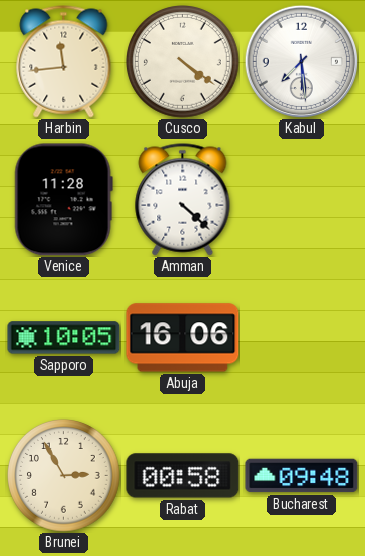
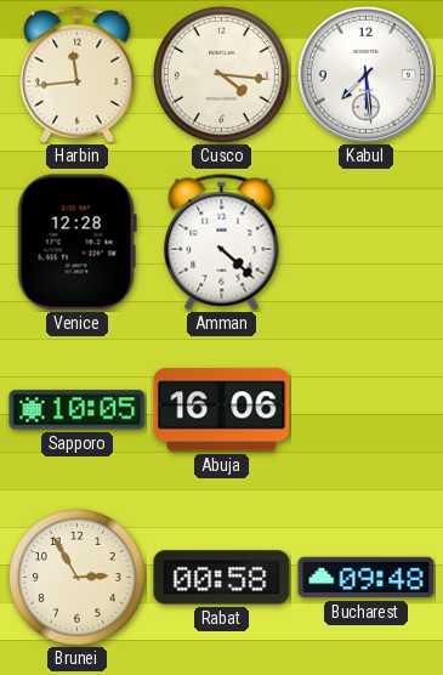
Cusco: 4:21 -> 4:16
Venice: 11:28 -> 12:28
